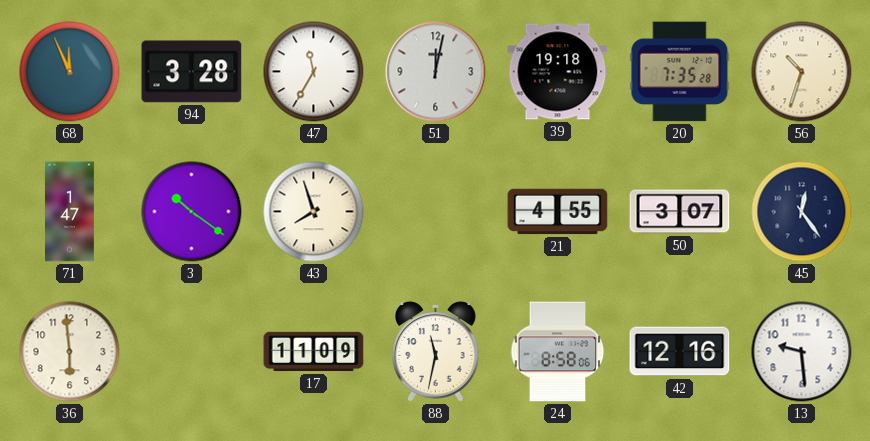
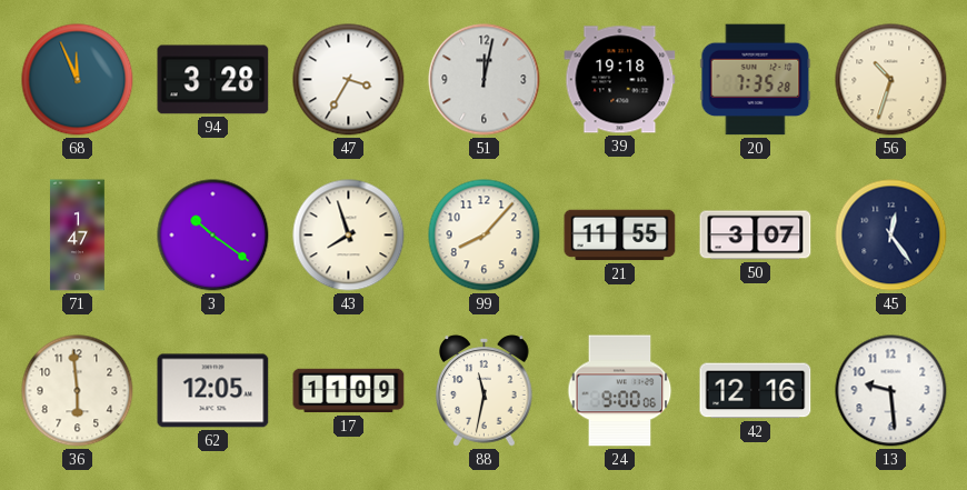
47: 11:35 -> 3:35
99: none -> 8:07
21: 4:55 -> 11:55
62: none -> 12:05
24: 8:58 -> 9:00
